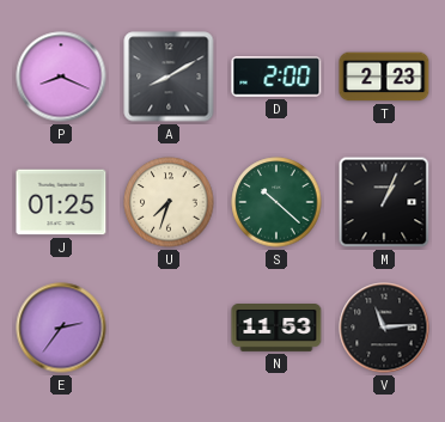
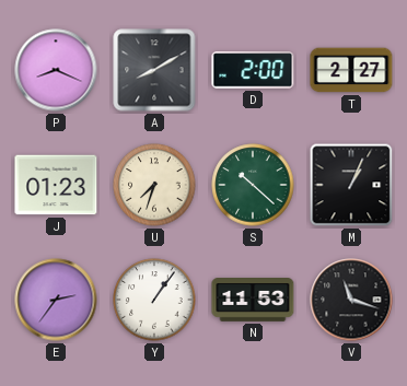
T: 2:23 -> 2:27
J: 01:25 -> 01:23
Y: none -> 1:06
V: 11:14 -> 11:18
